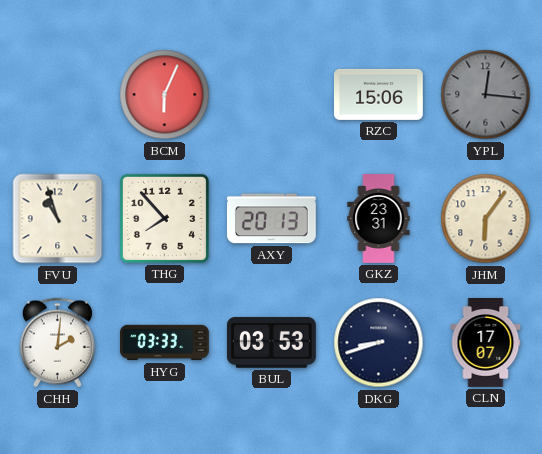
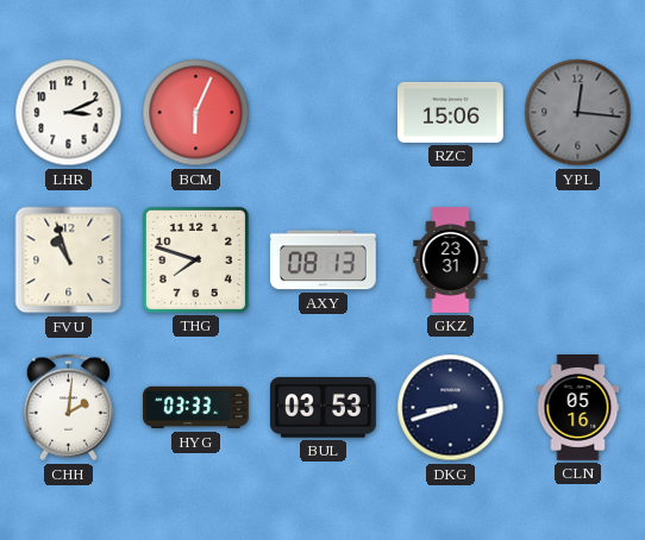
LHR: none -> 3:11
THG: 7:53 -> 7:48
AXY: 20:13 -> 08:13
JHM: 6:06 -> none
CLN: 17:07 -> 05:16
